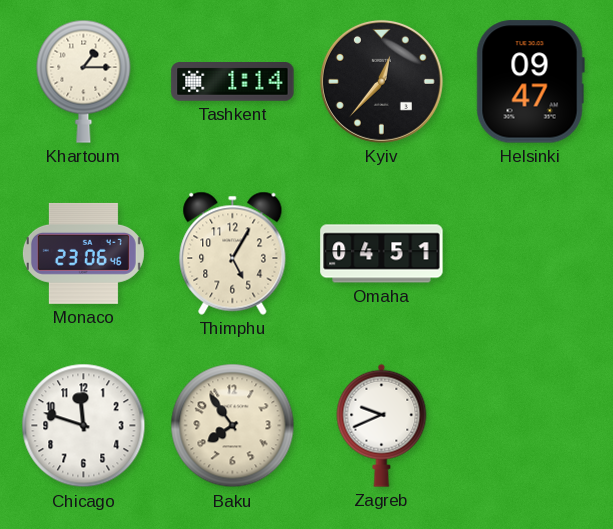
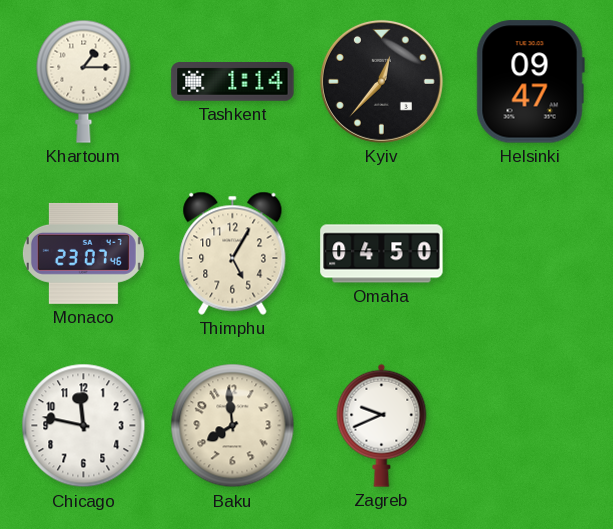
Monaco: 23:06 -> 23:07
Omaha: 04:51 -> 04:50
Chicago: 11:48 -> 11:47
Baku: 7:54 -> 7:59
